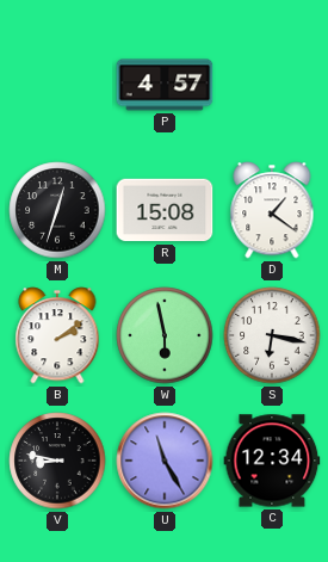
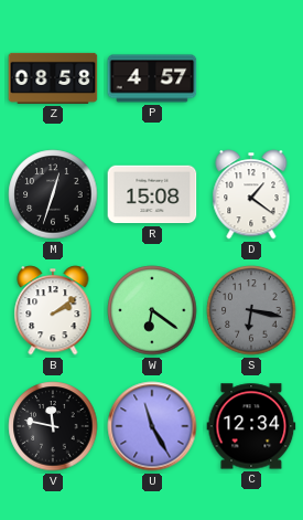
Z: none -> 08:58
W: 5:58 -> 6:21
S dial: white -> grey
V: 8:47 -> 11:47
